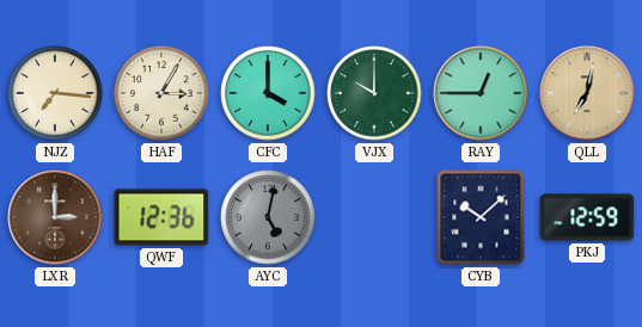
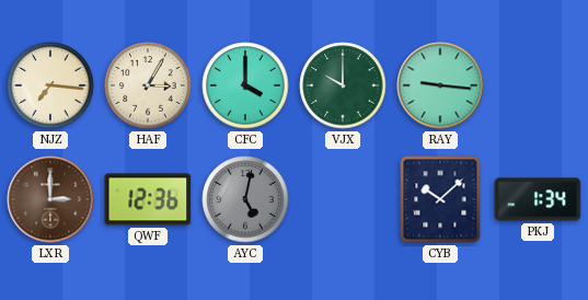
RAY: 12:45 -> 9:16
QLL: 7:02 -> none
PKJ: 12:59 -> 1:34
